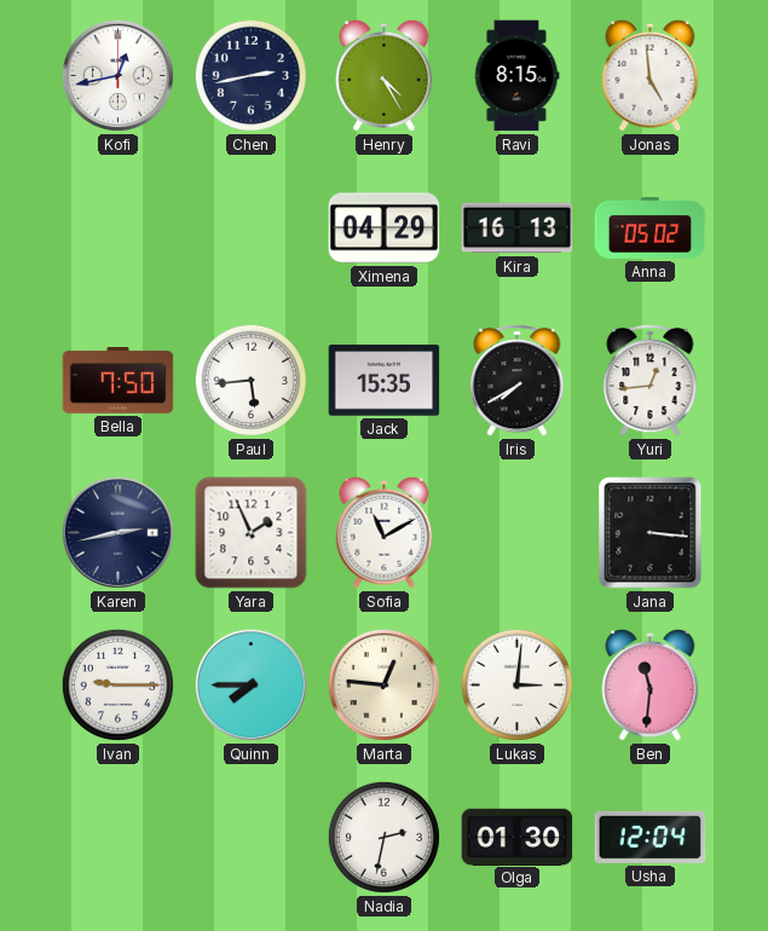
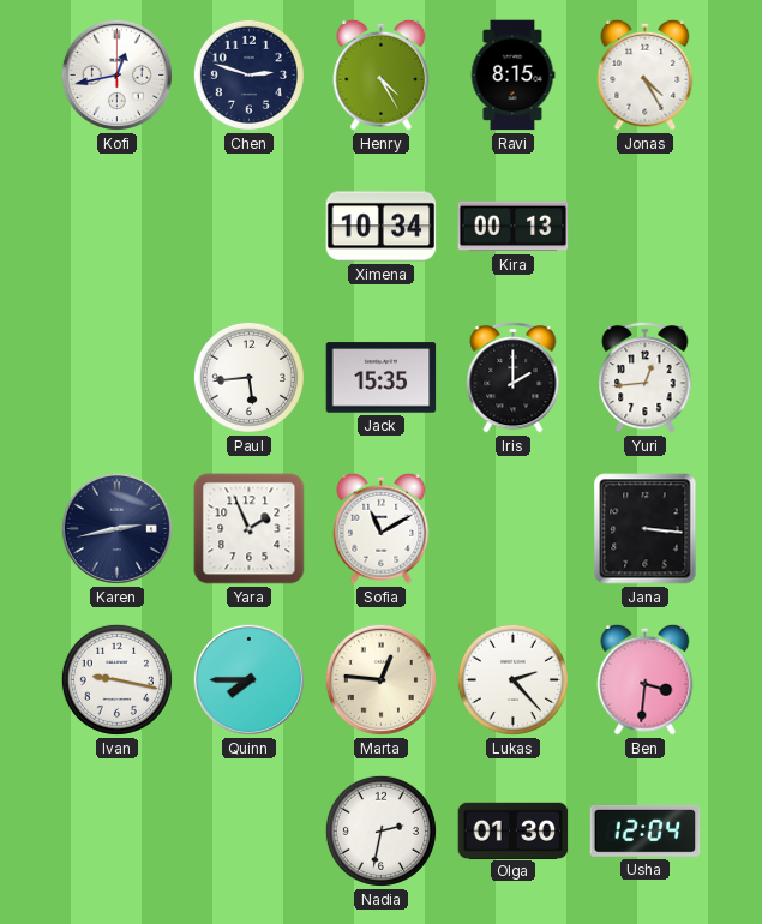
Chen: 2:43 -> 2:48
Jonas: 4:59 -> 4:25
Ximena: 04:29 -> 10:34
Kira: 16:13 -> 00:13
Anna: 05:02 -> none
Bella: 7:50 -> none
Iris: 7:40 -> 2:00
Ivan: 9:15 -> 9:17
Lukas: 3:01 -> 2:23
Ben: 11:31 -> 3:31
